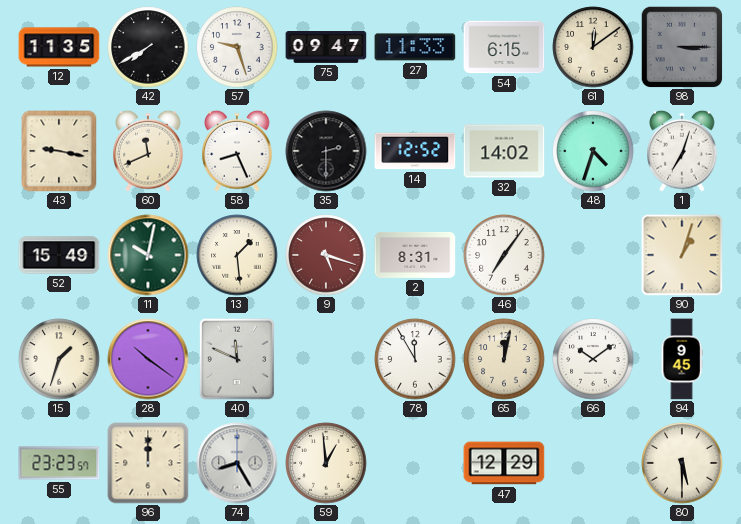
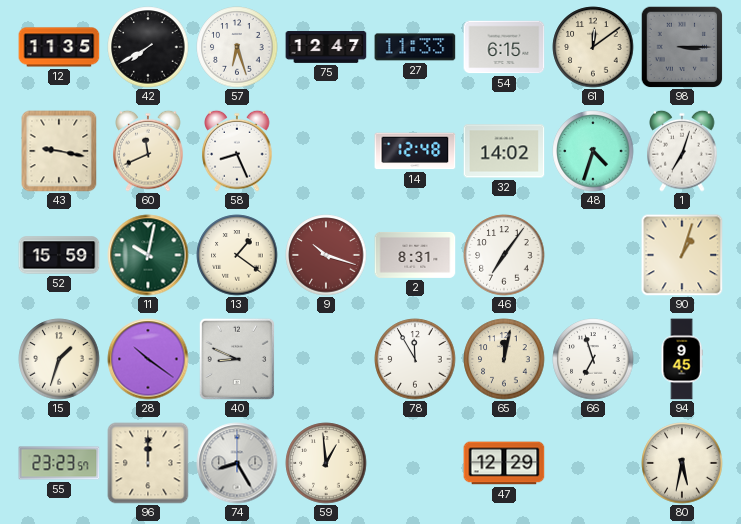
57: 9:27 -> 6:27
75: 09:47 -> 12:47
35: 2:30 -> none
14: 12:52 -> 12:48
52: 15:49 -> 15:59
13: 1:29 -> 1:21
9: 5:18 -> 10:18
40: 11:49 -> 8:49
66: 10:09 -> 6:57
80: 5:30 -> 5:32
